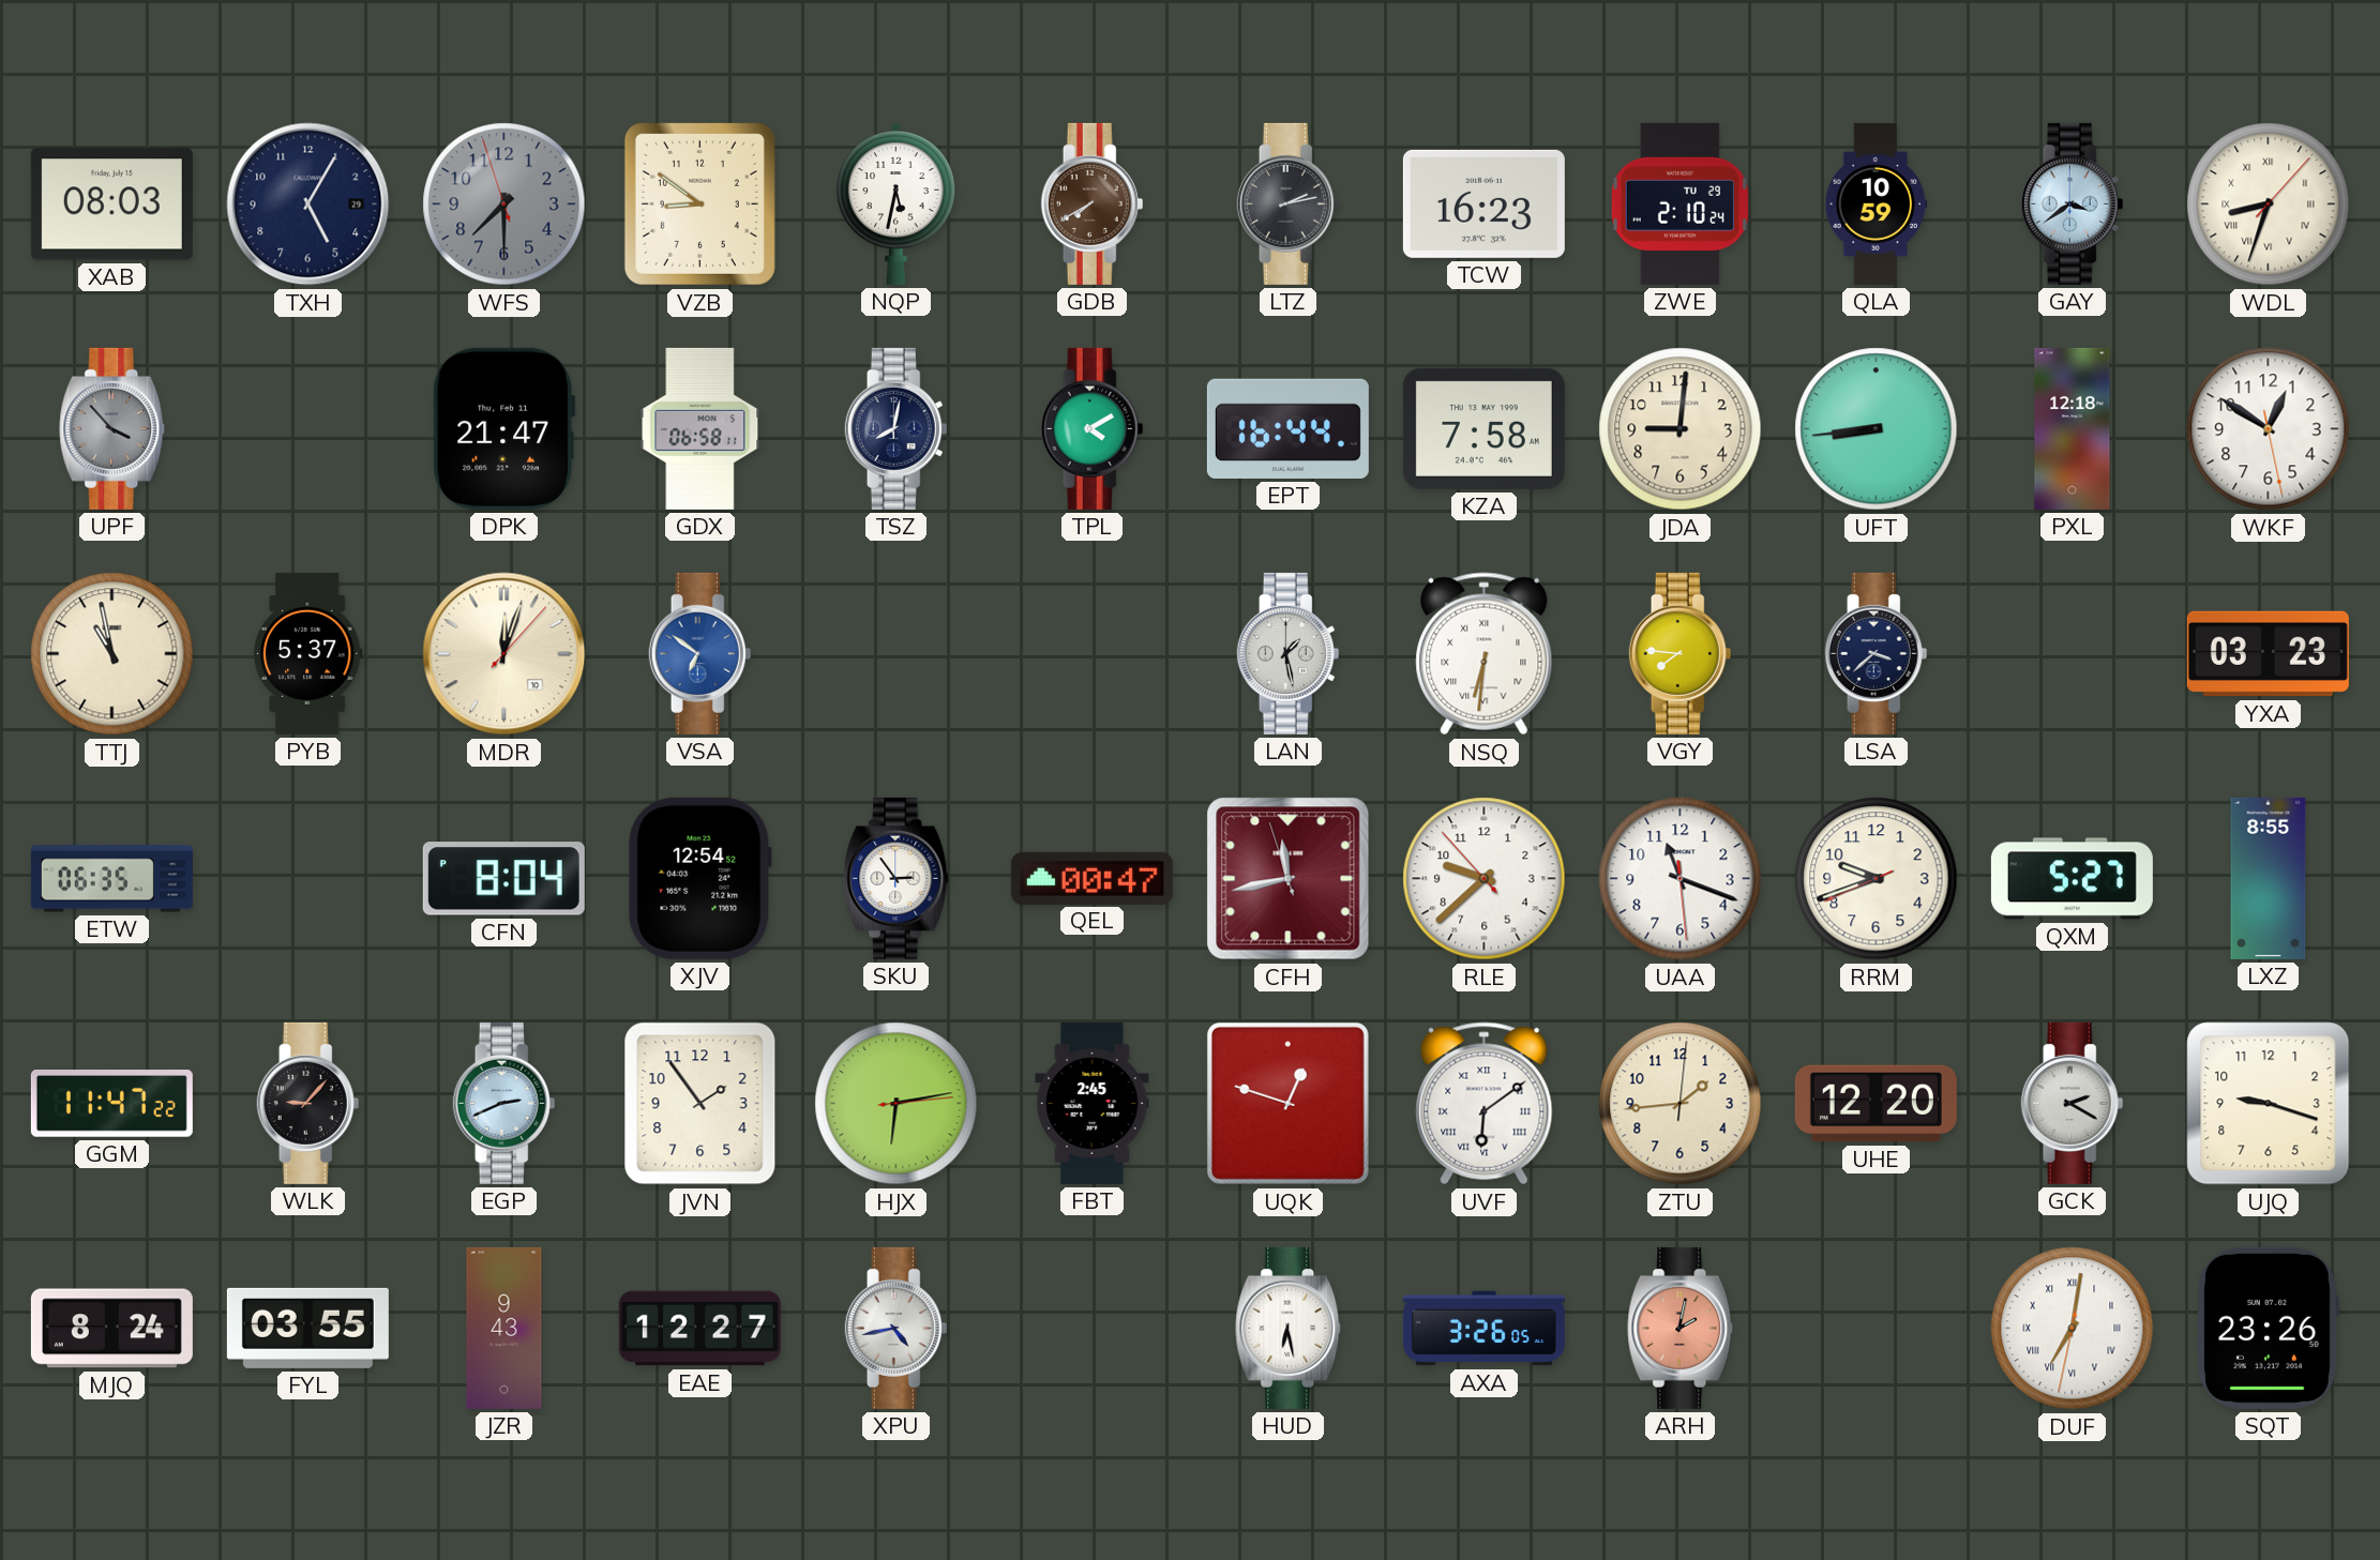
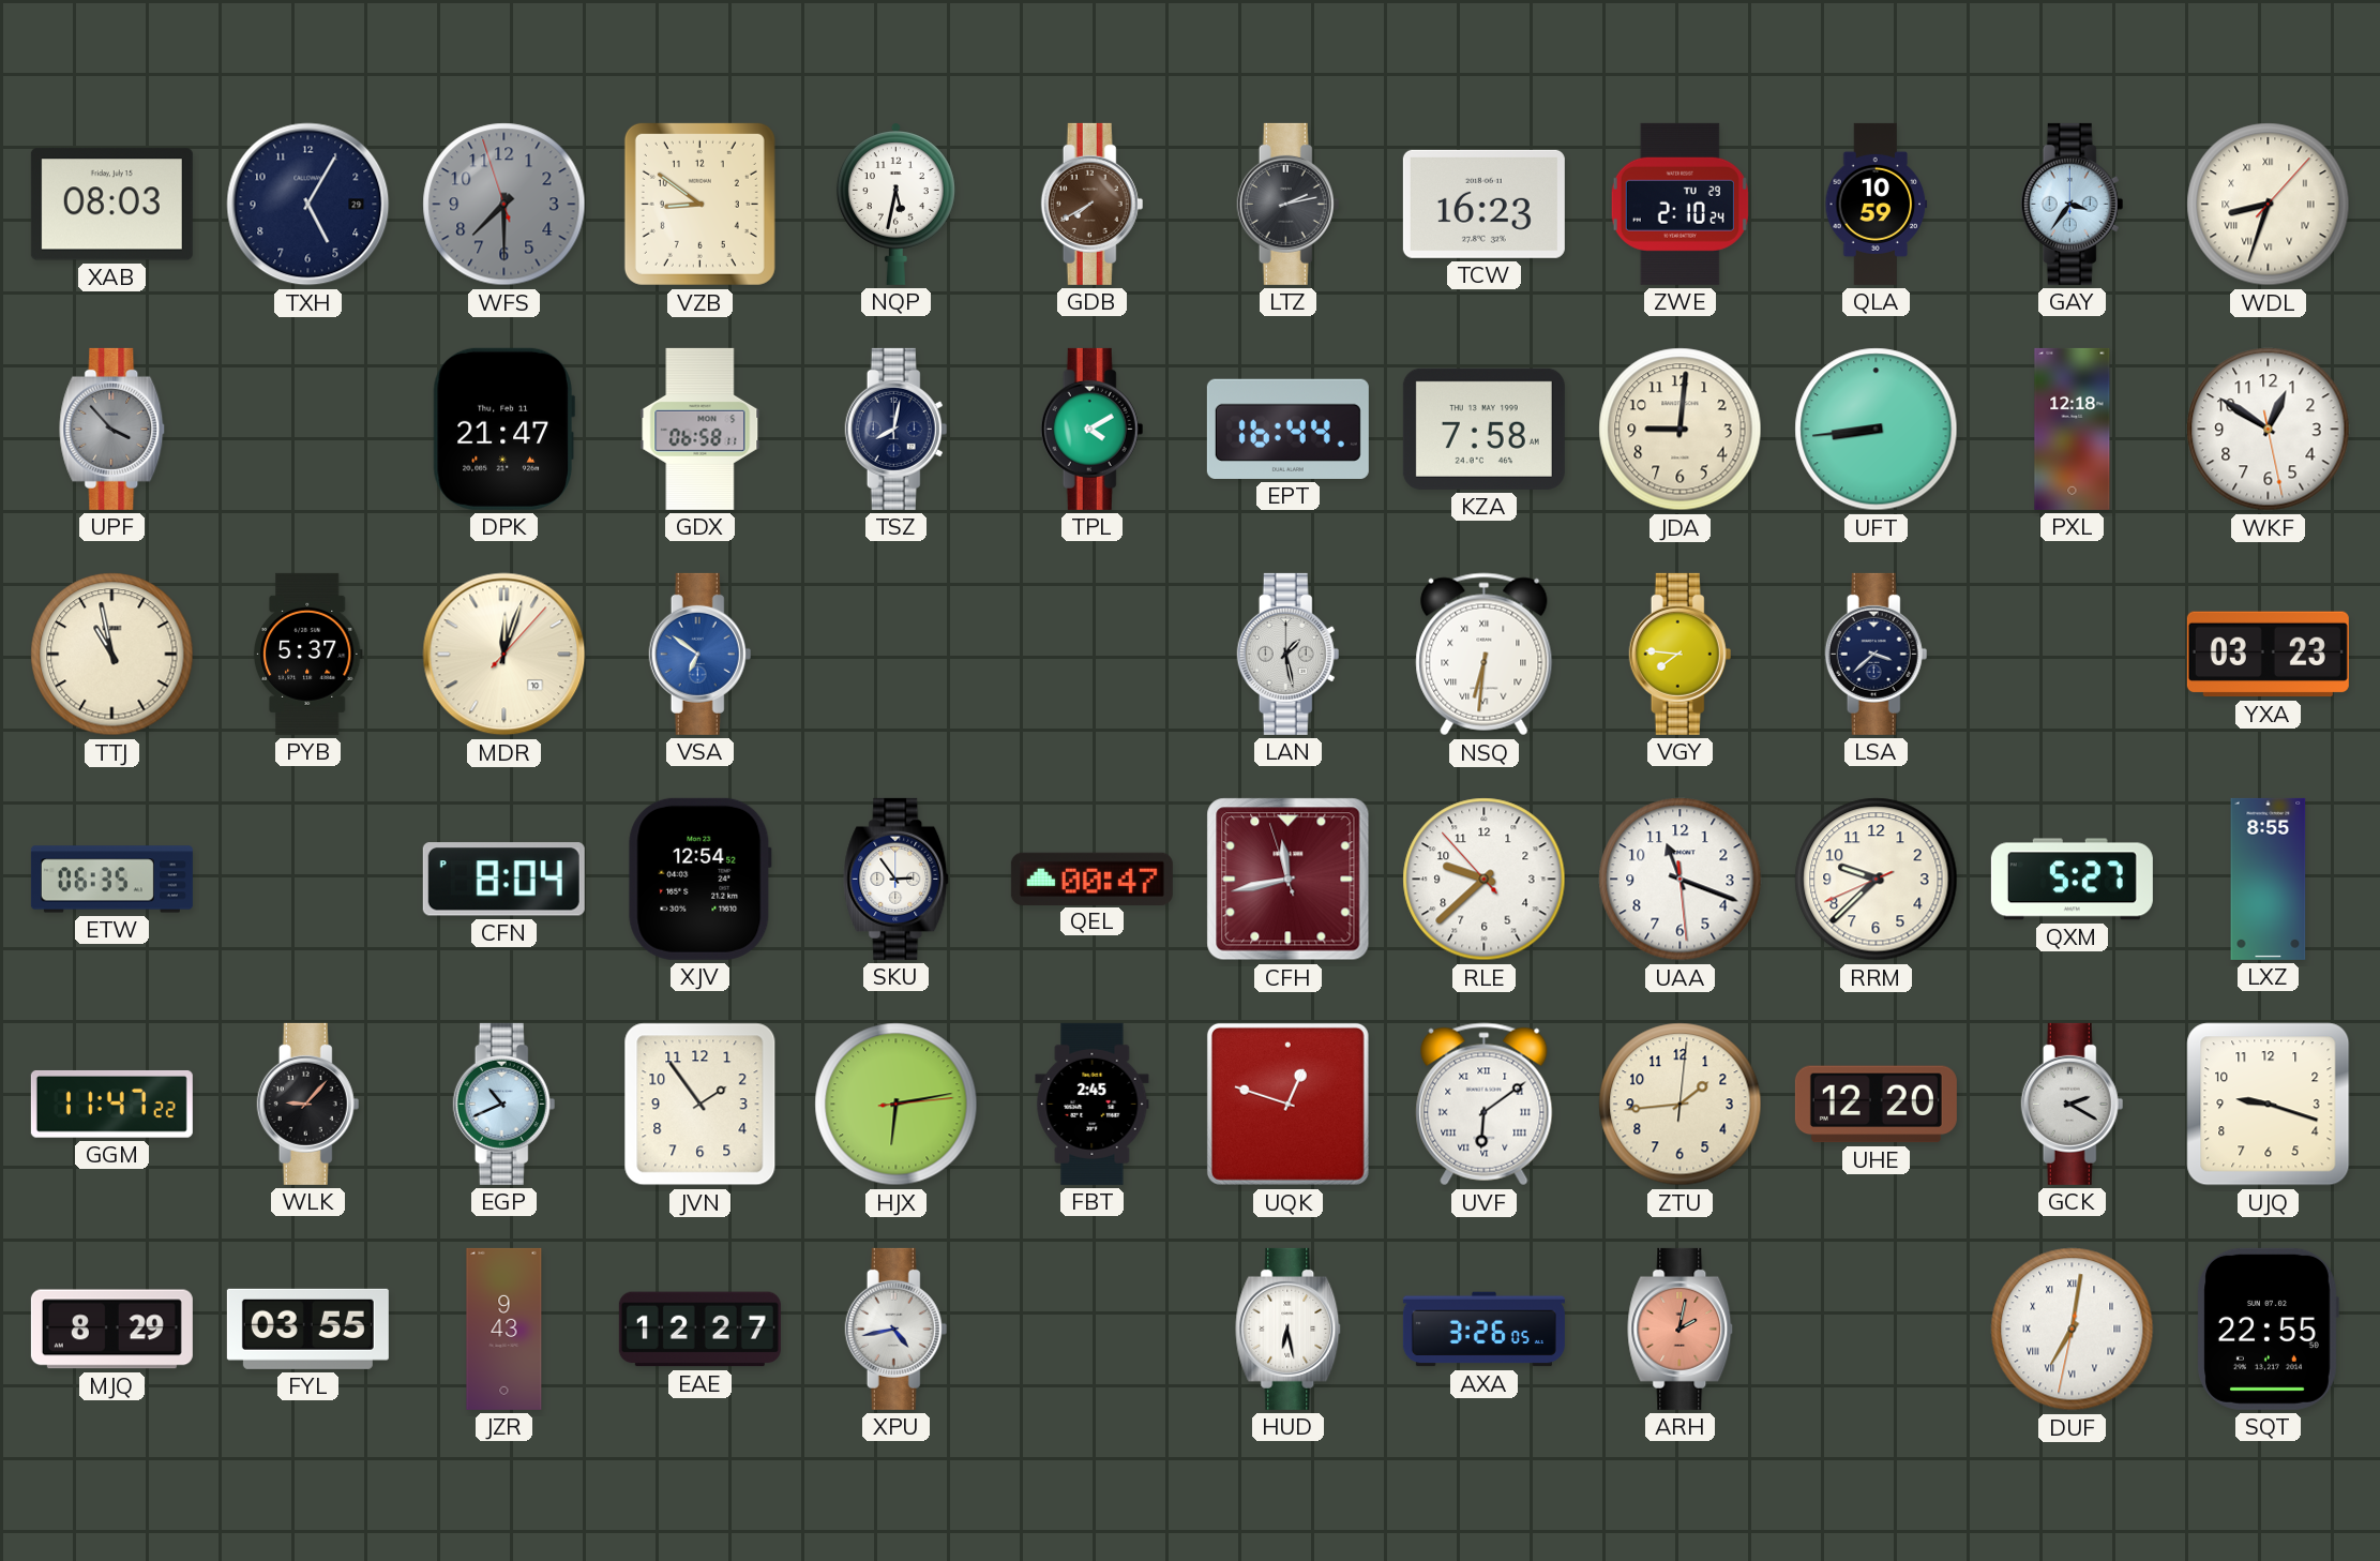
GAY: 3:39 -> 3:36
RRM: 9:41 -> 9:37
EGP: 2:41 -> 10:41
MJQ: 8:24 -> 8:29
SQT: 23:26 -> 22:55
